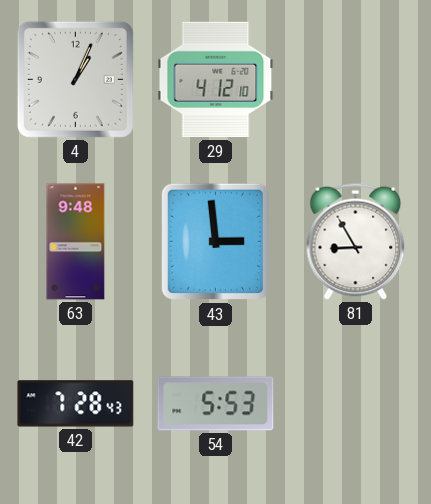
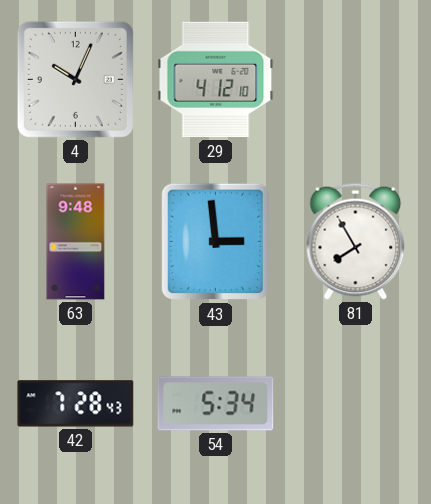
4: 1:04 -> 10:04
81: 8:55 -> 7:55
54: 5:53 -> 5:34
